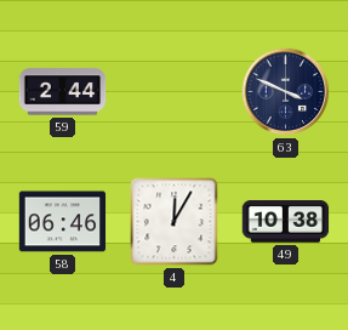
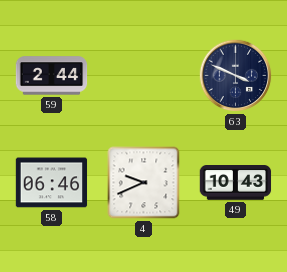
4: 12:05 -> 9:41
49: 10:38 -> 10:43
